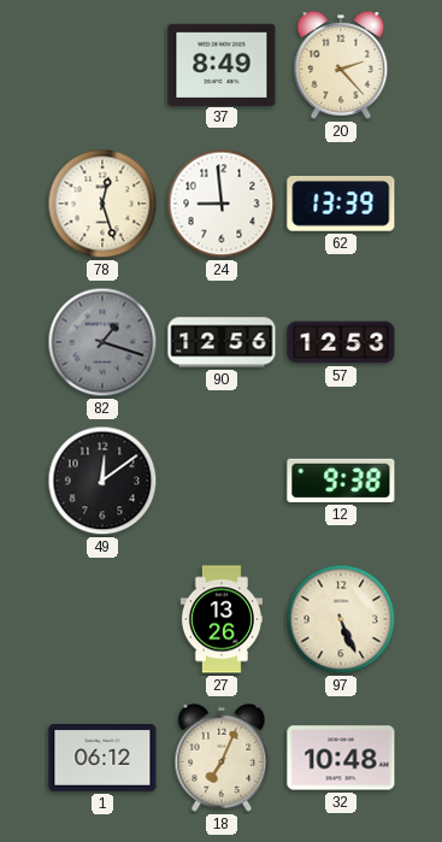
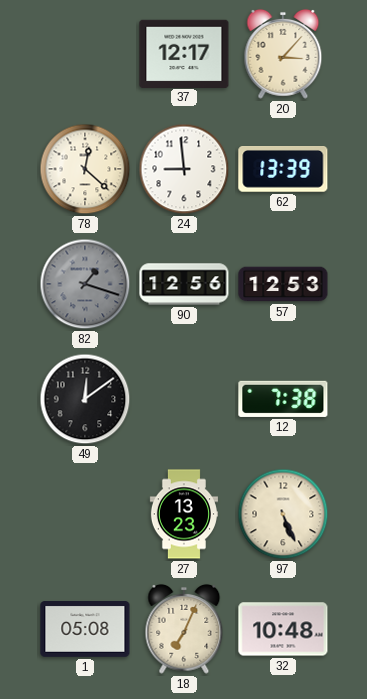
37: 8:49 -> 12:17
20: 2:23 -> 3:07
78: 12:27 -> 12:22
12: 9:38 -> 7:38
27: 13:26 -> 13:23
1: 06:12 -> 05:08
